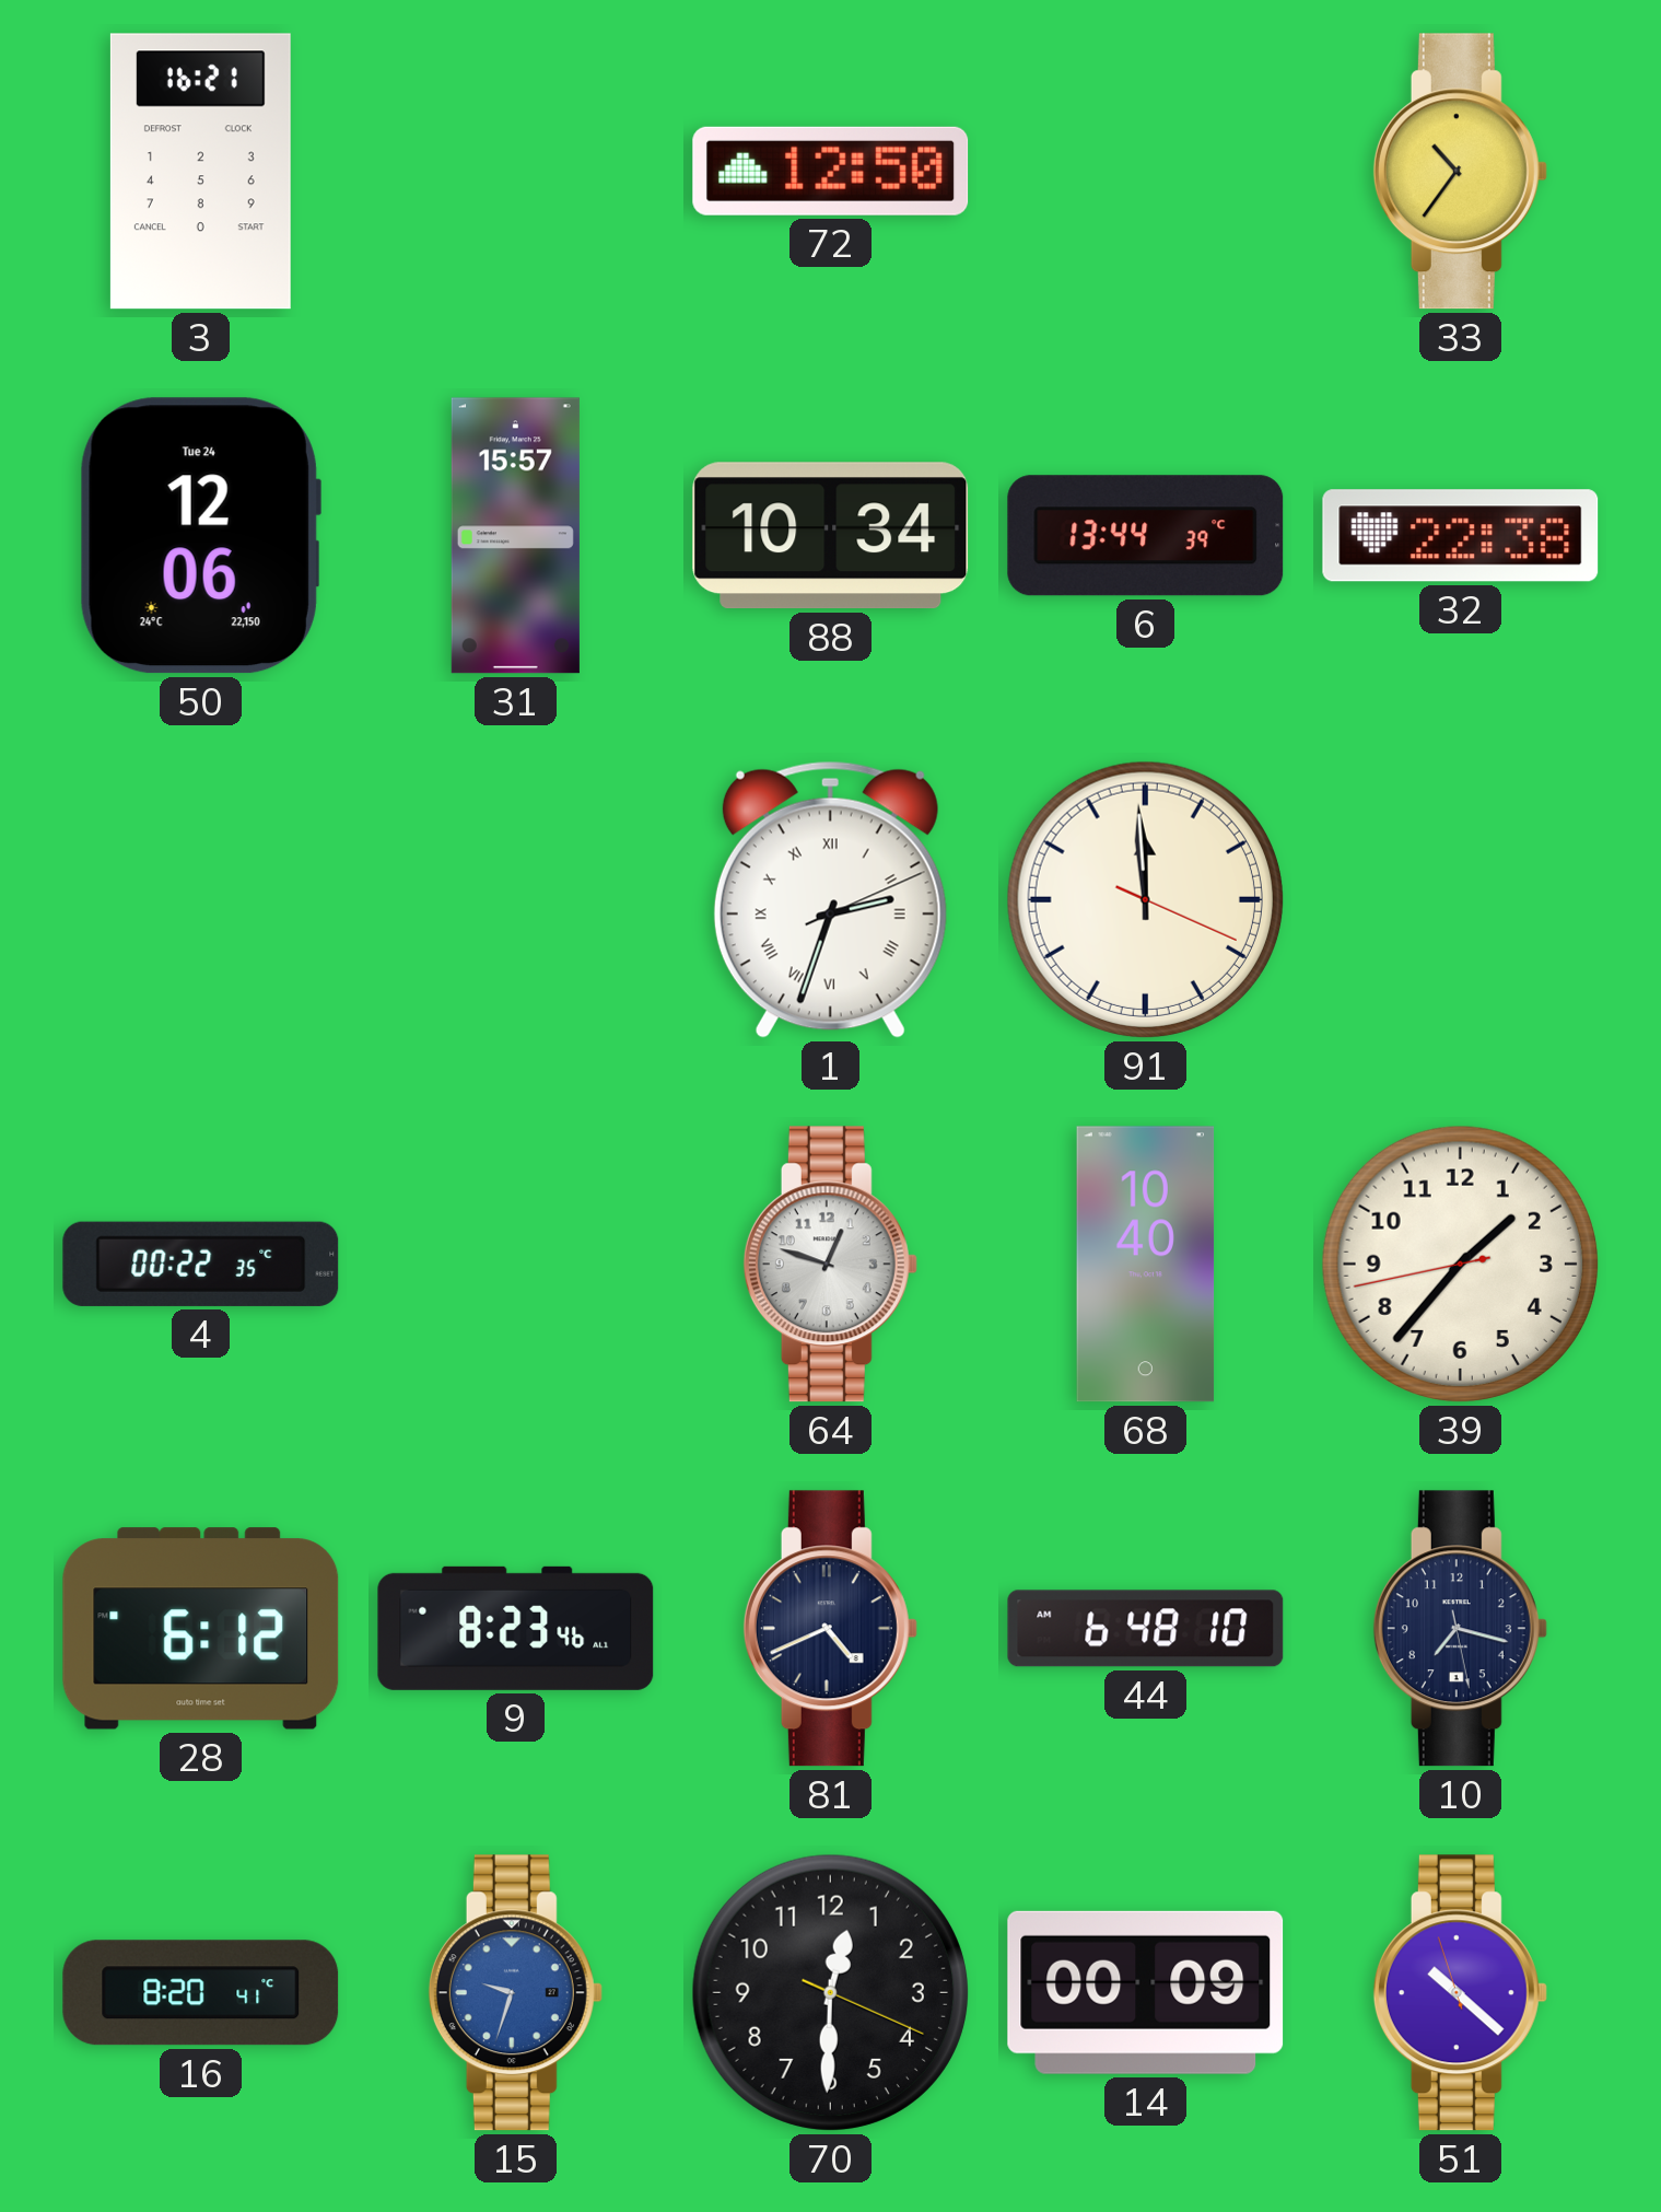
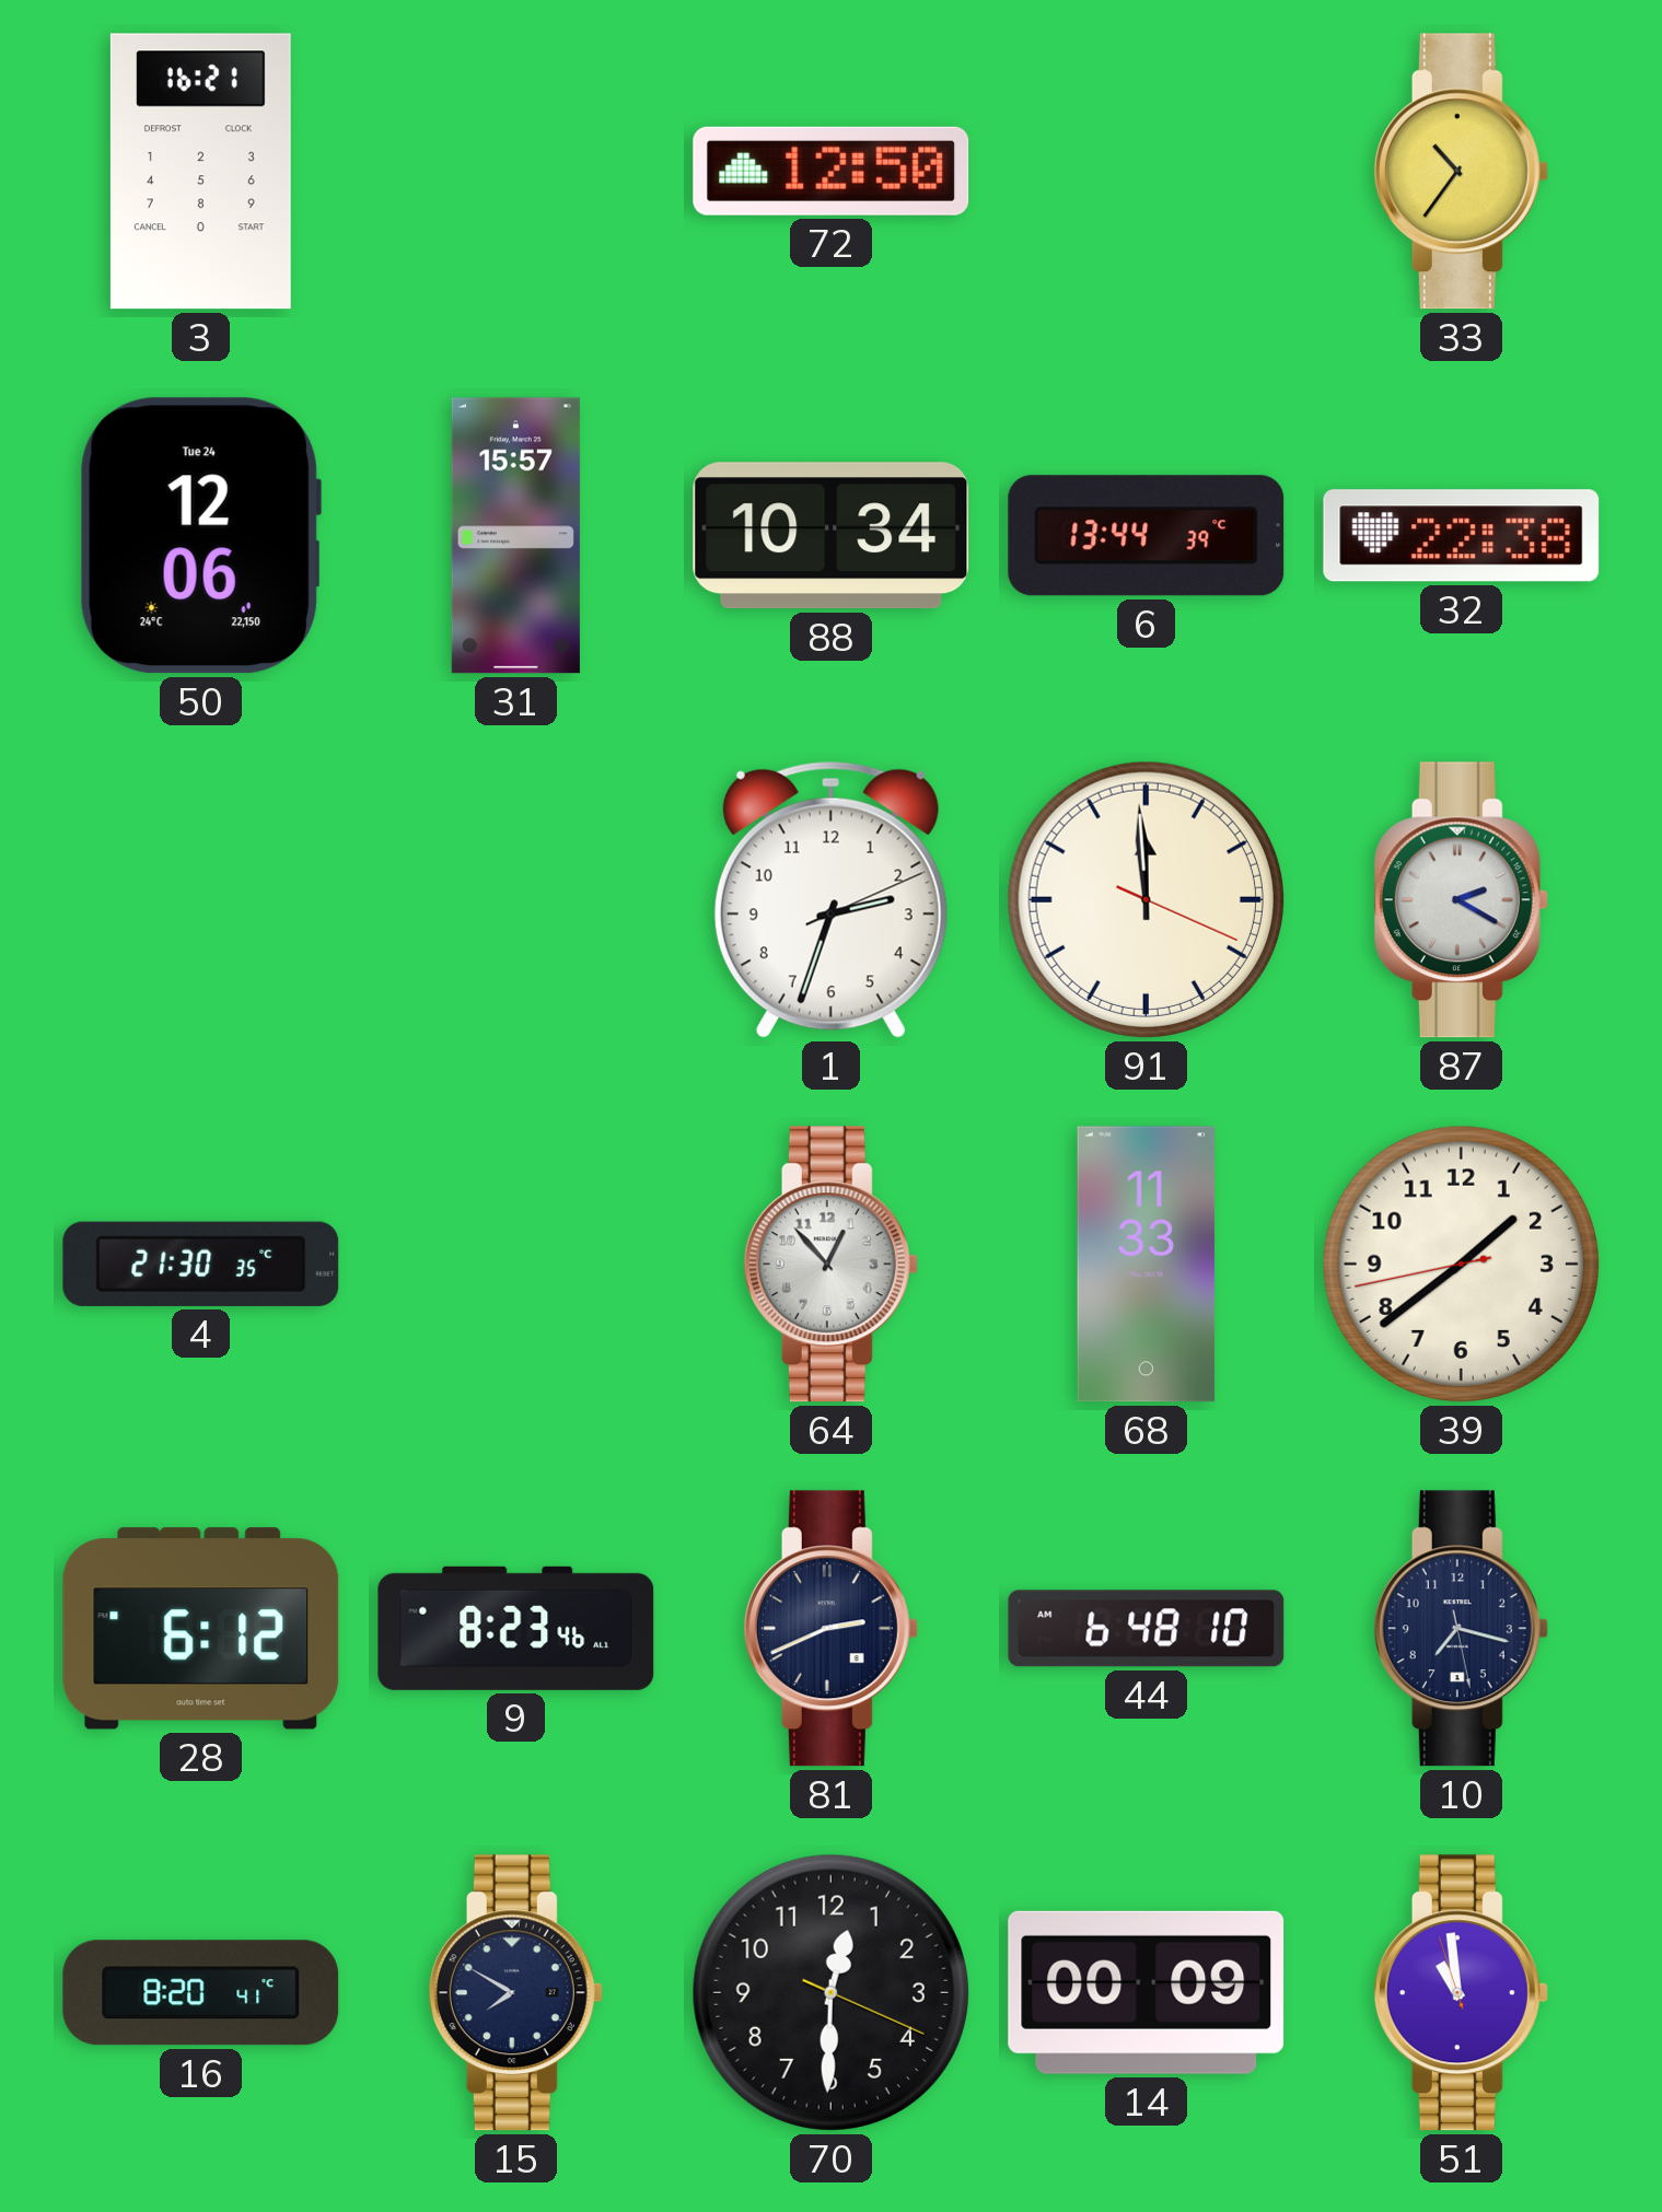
1 numerals: Roman -> Arabic
87: none -> 2:20
4: 00:22 -> 21:30
64: 12:48 -> 12:53
68: 10:40 -> 11:33
39: 1:36 -> 1:38
81: 4:41 -> 2:41
15: 9:33 -> 7:50
15 dial: blue -> navy
51: 10:21 -> 10:58
